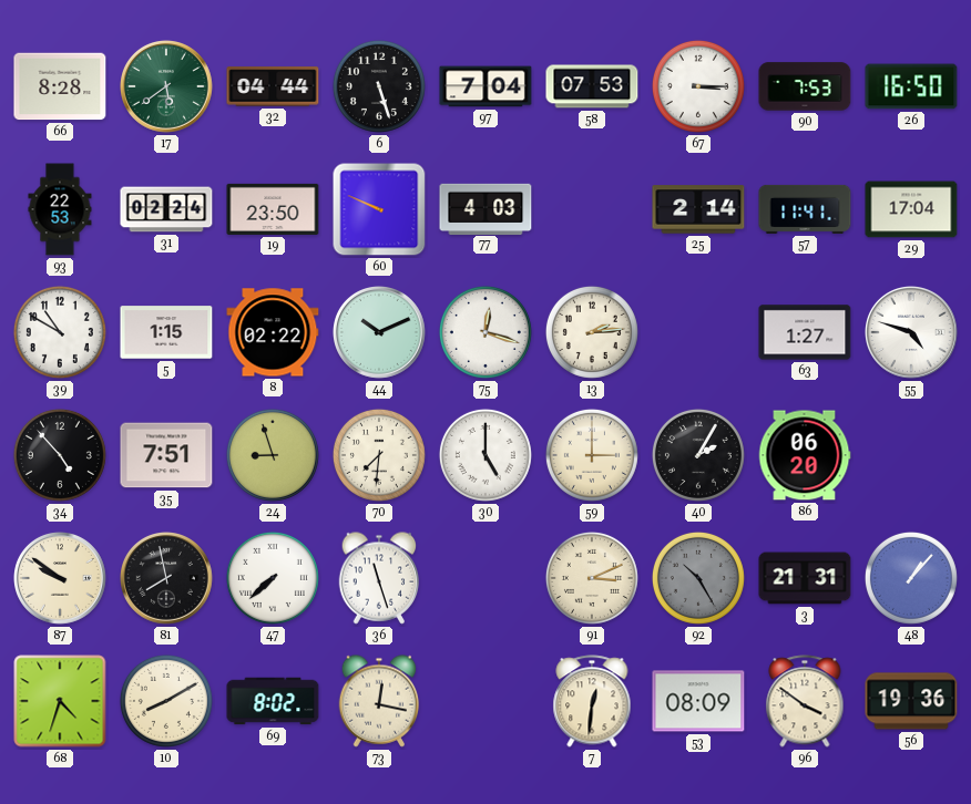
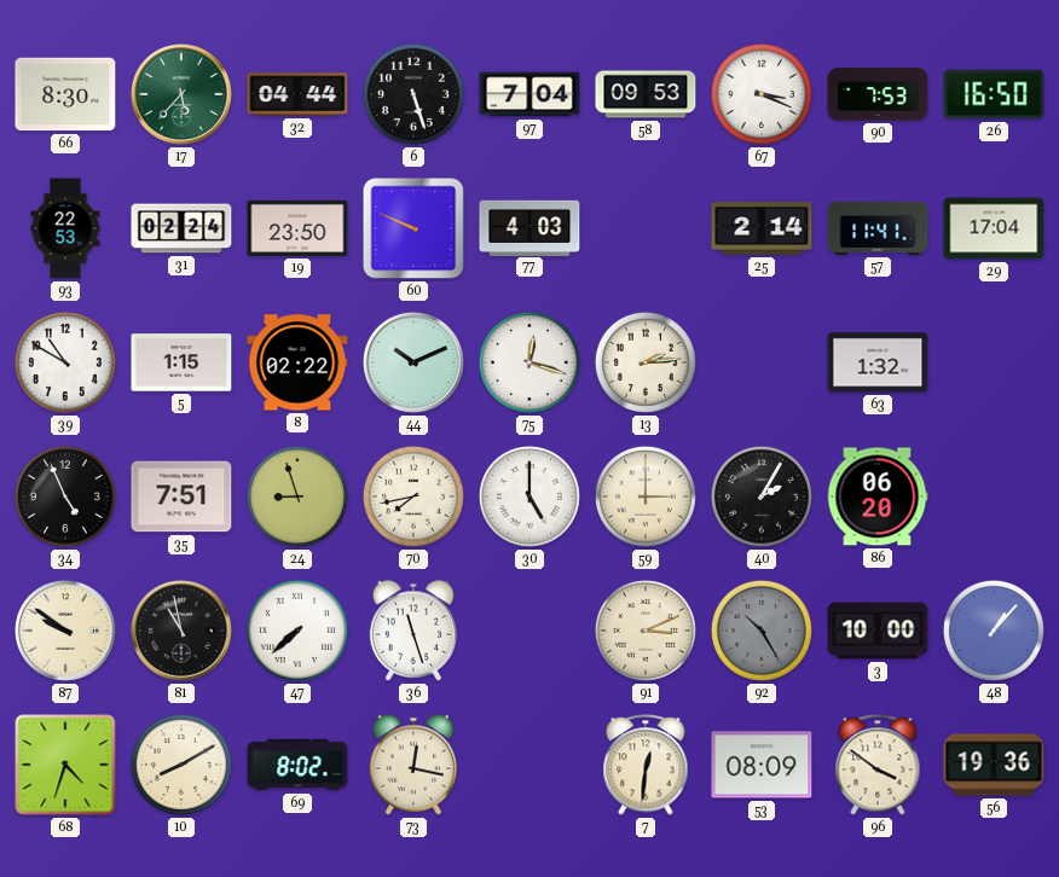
66: 8:28 -> 8:30
17: 5:39 -> 5:37
58: 07:53 -> 09:53
67: 3:15 -> 3:19
63: 1:27 -> 1:32
55: 4:48 -> none
34: 4:53 -> 4:56
70: 7:31 -> 7:43
81: 7:58 -> 10:58
3: 21:31 -> 10:00
